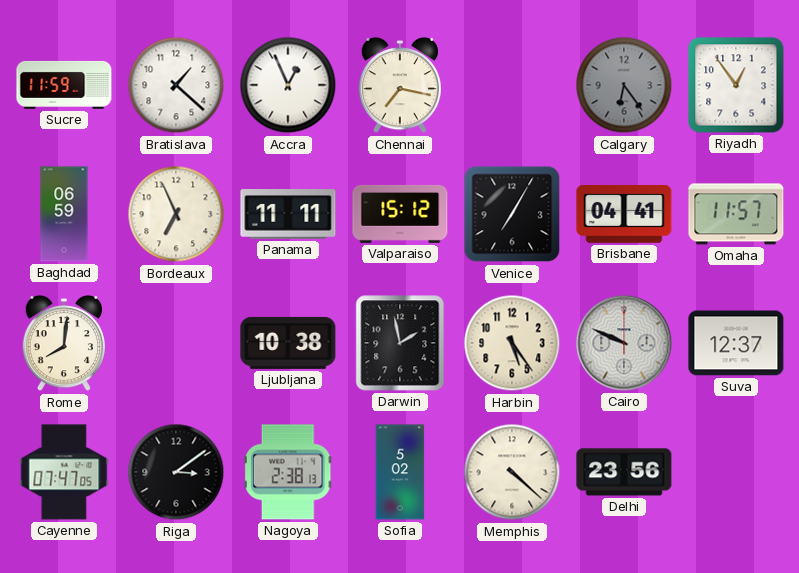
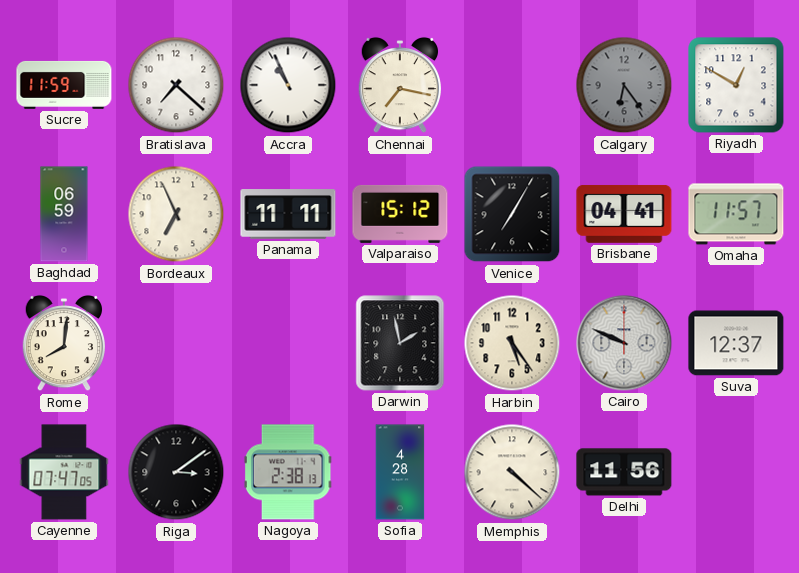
Bratislava: 1:22 -> 7:22
Accra: 12:56 -> 10:56
Riyadh: 12:54 -> 12:50
Ljubljana: 10:38 -> none
Sofia: 5:02 -> 4:28
Delhi: 23:56 -> 11:56
